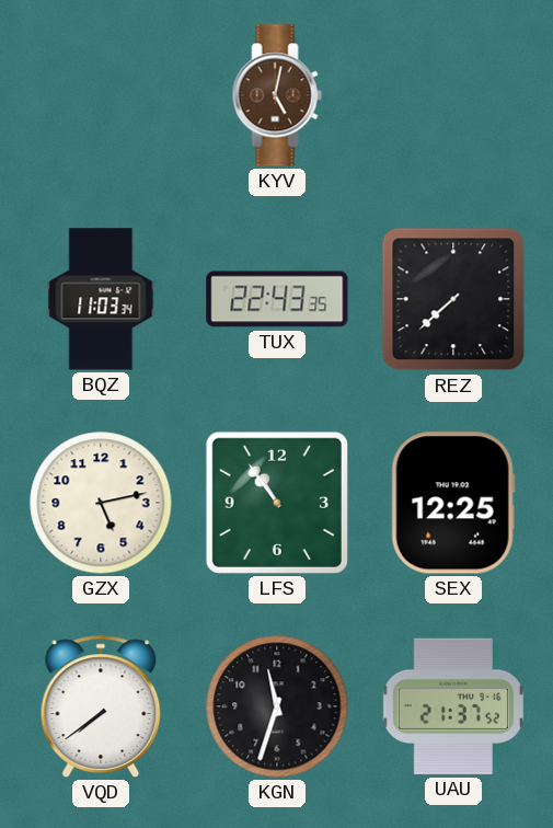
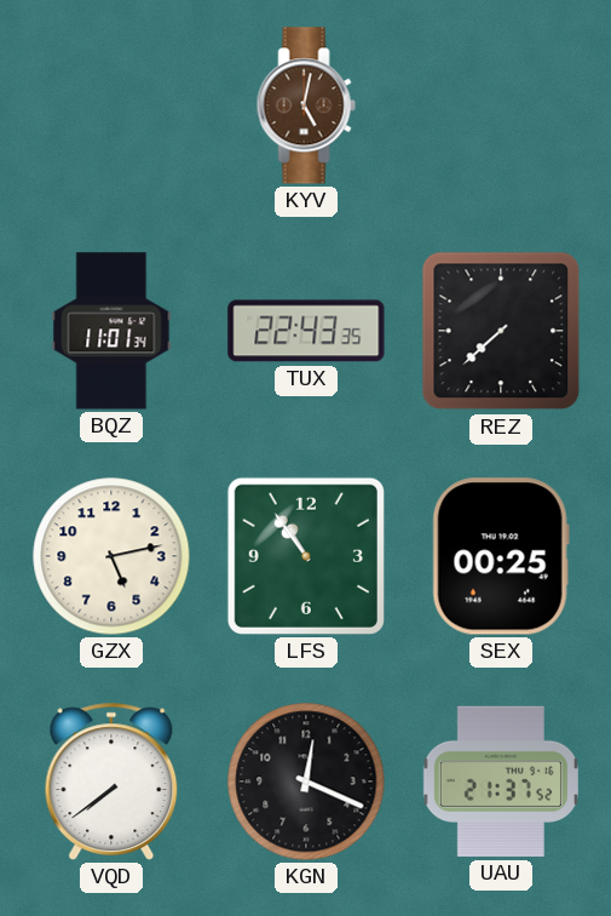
BQZ: 11:03 -> 11:01
SEX: 12:25 -> 00:25
KGN: 11:33 -> 12:19
